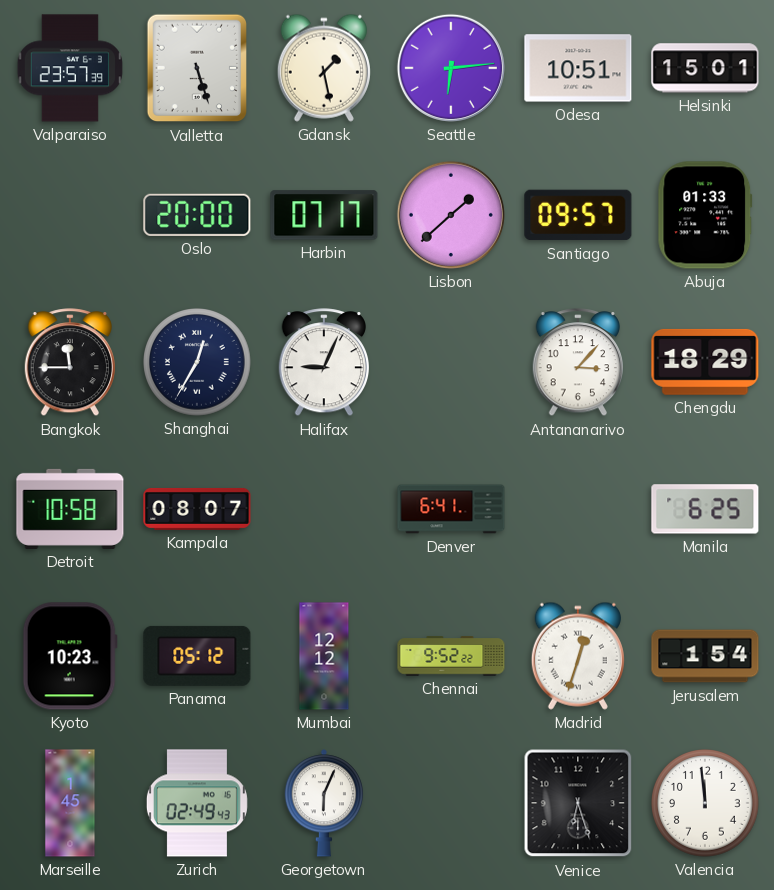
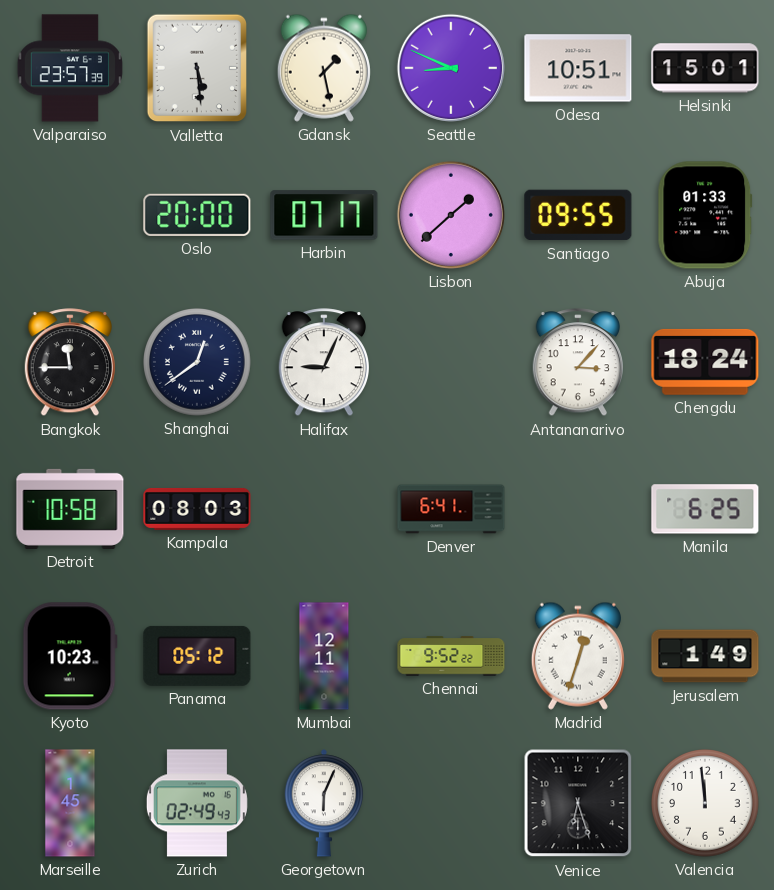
Valletta: 5:27 -> 5:29
Seattle: 6:14 -> 8:49
Santiago: 09:57 -> 09:55
Shanghai: 12:35 -> 12:39
Chengdu: 18:29 -> 18:24
Kampala: 08:07 -> 08:03
Mumbai: 12:12 -> 12:11
Jerusalem: 1:54 -> 1:49
